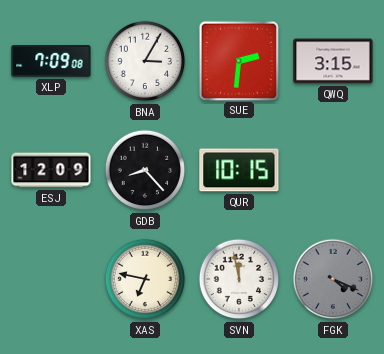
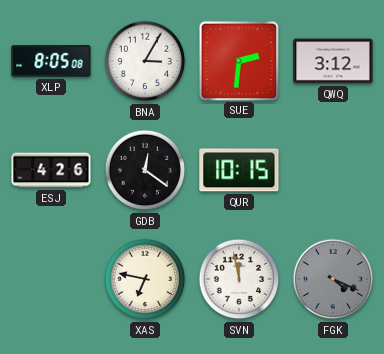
XLP: 7:09 -> 8:05
QWQ: 3:15 -> 3:12
ESJ: 12:09 -> 4:26
GDB: 8:23 -> 12:21
